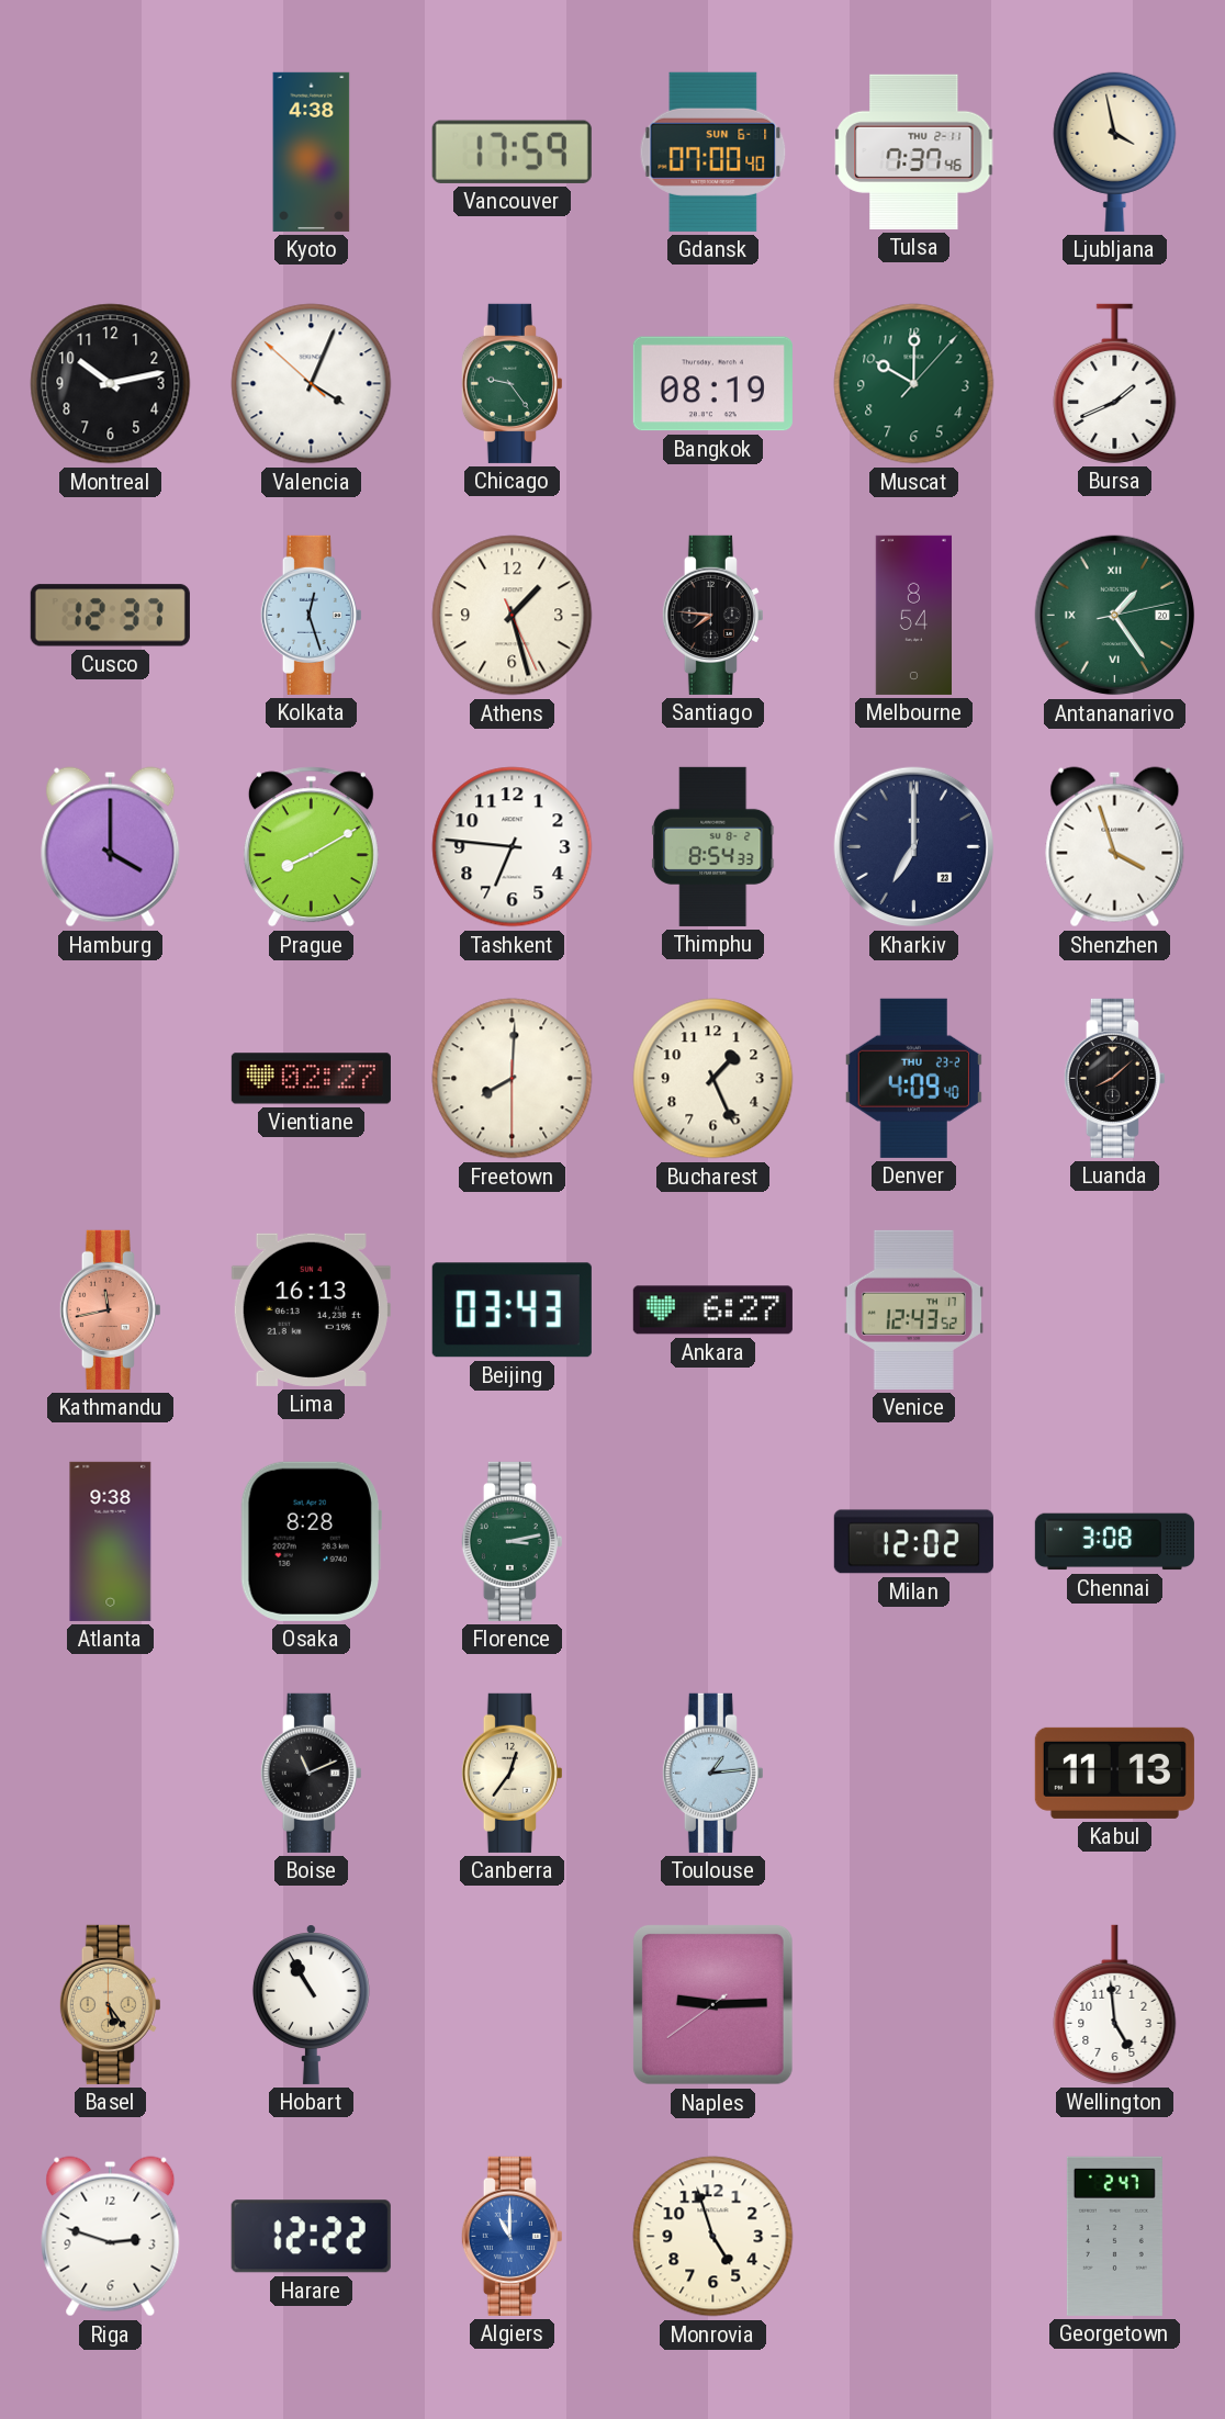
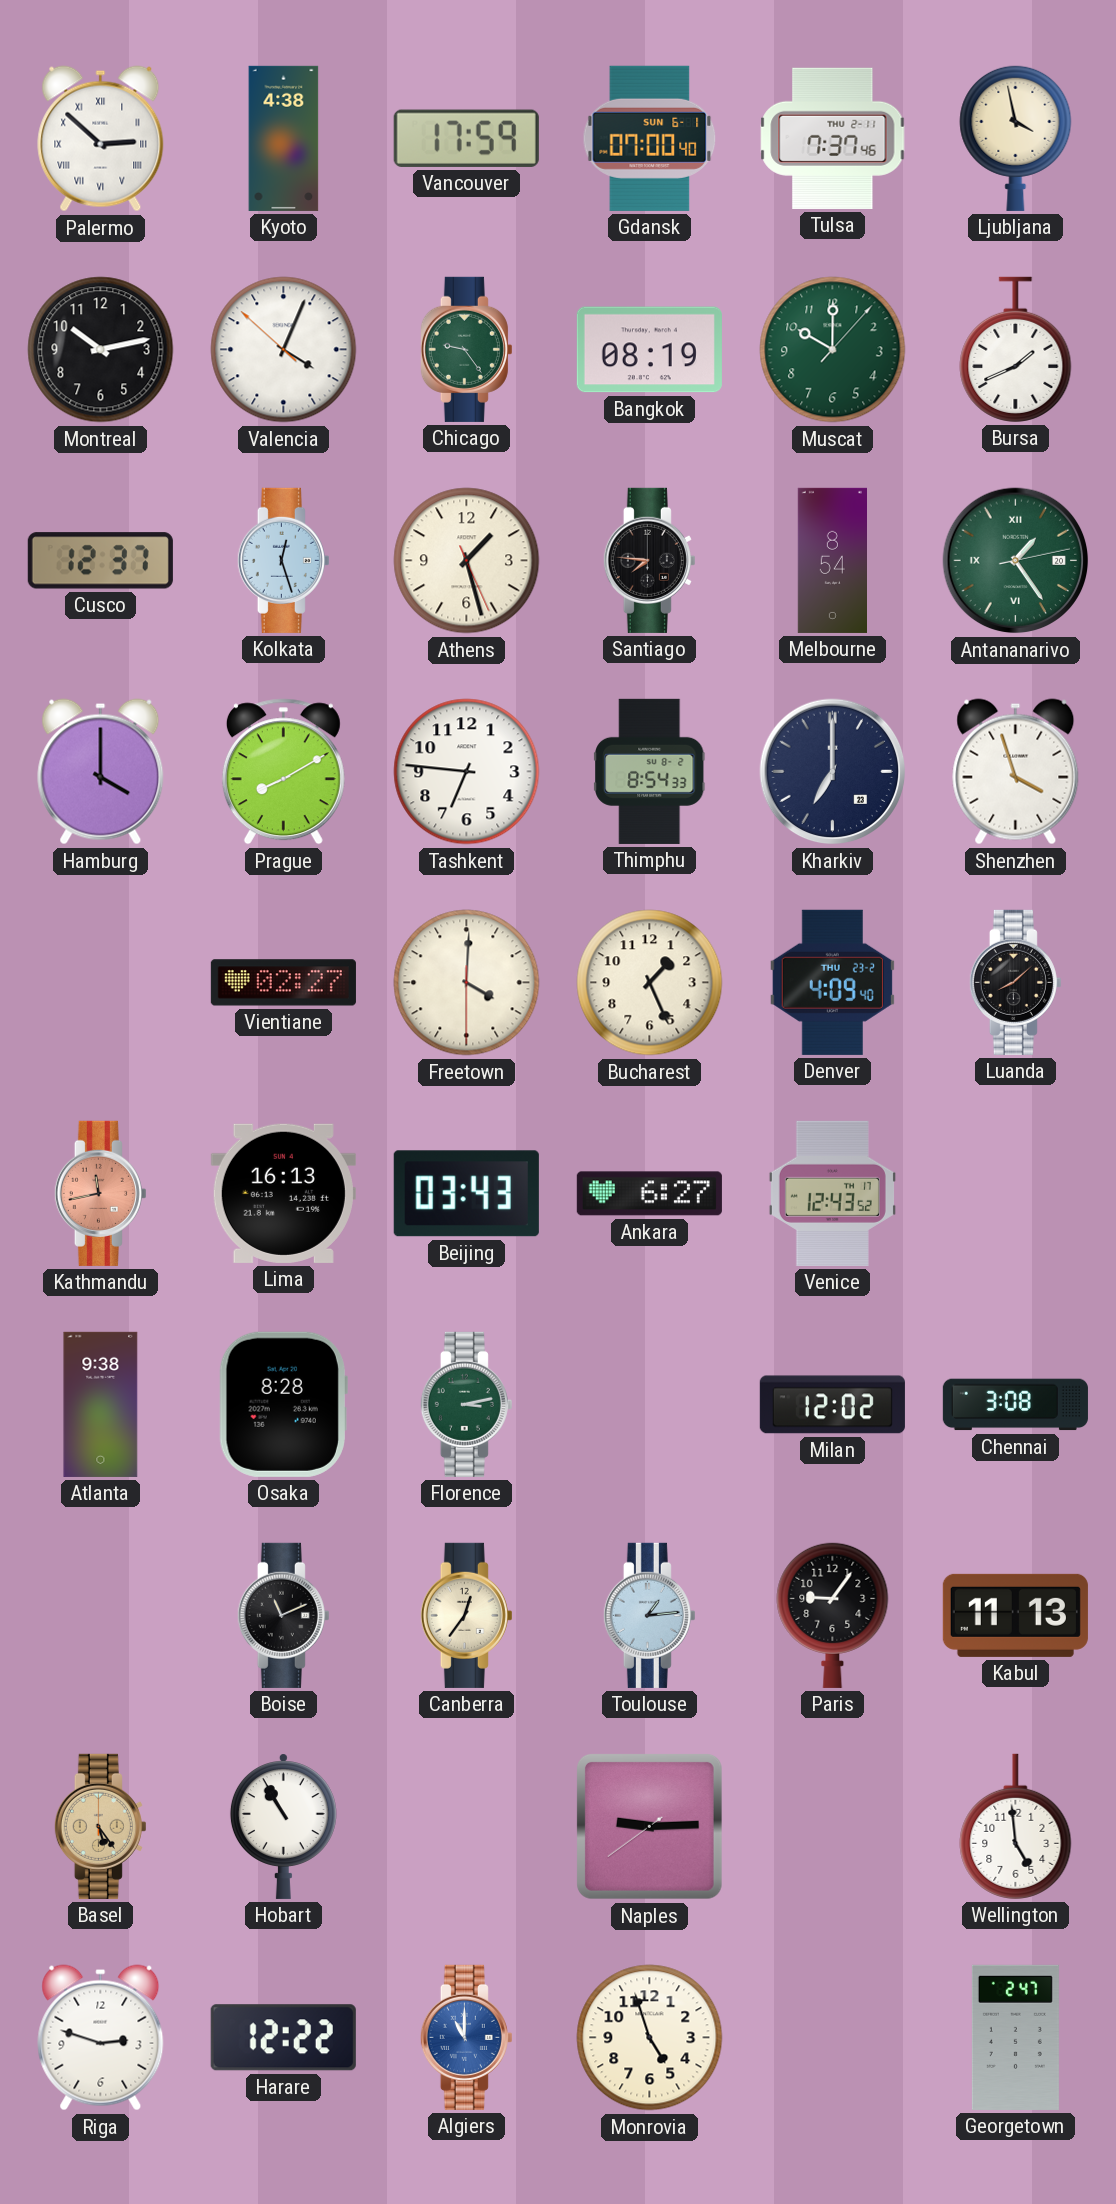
Palermo: none -> 2:52
Freetown: 8:00 -> 4:00
Paris: none -> 9:06
